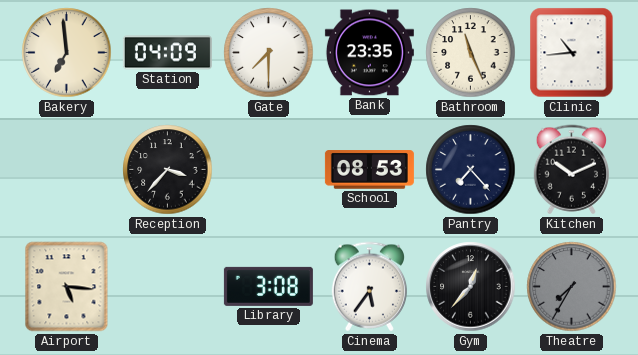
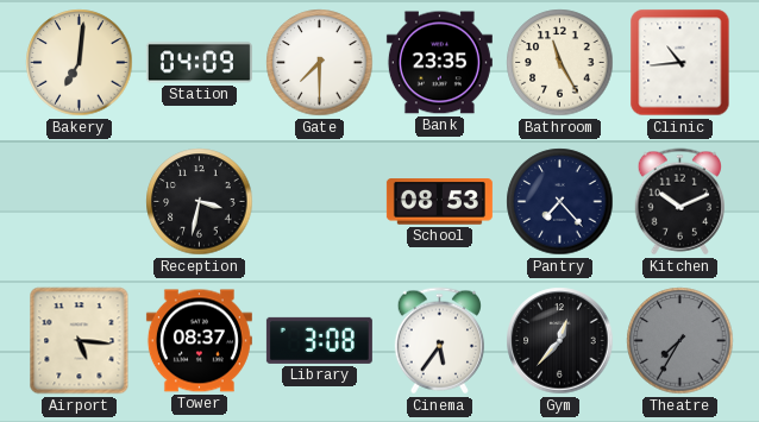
Bakery: 6:59 -> 7:01
Bathroom: 11:26 -> 11:25
Reception: 3:37 -> 3:32
Tower: none -> 08:37
